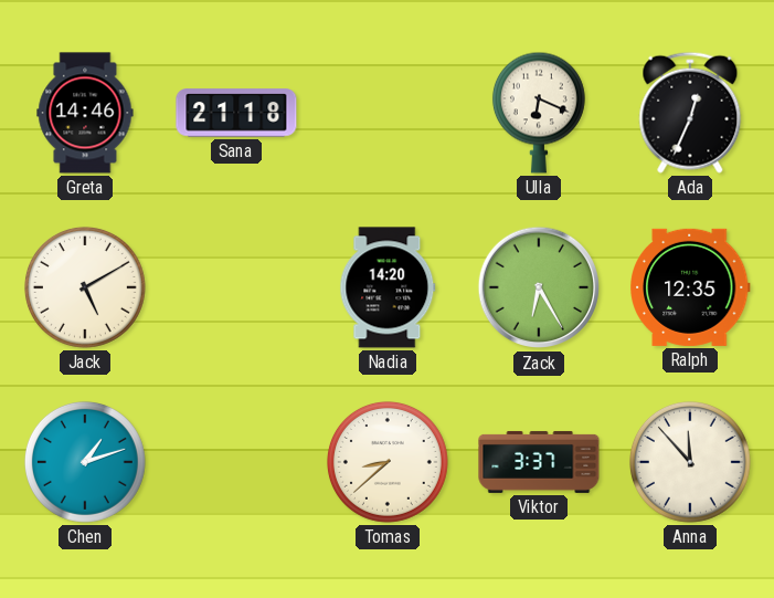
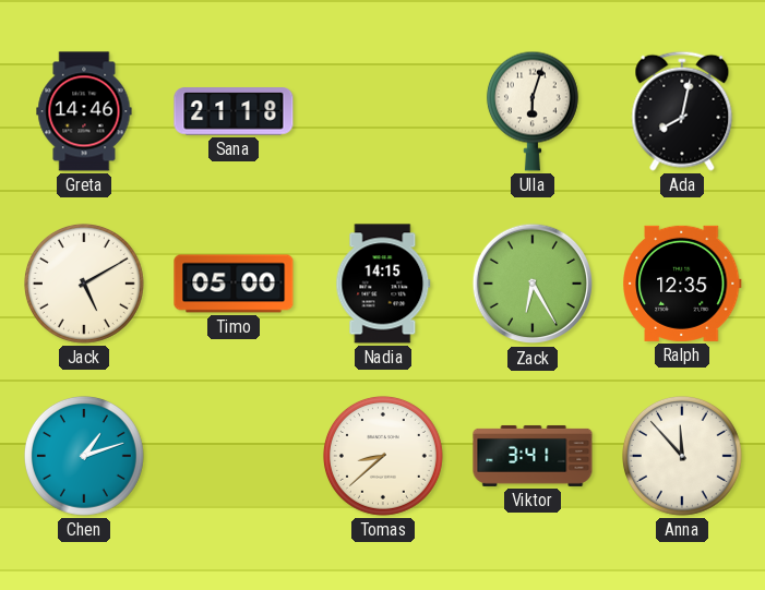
Ulla: 6:19 -> 6:03
Ada: 12:34 -> 8:02
Timo: none -> 05:00
Nadia: 14:20 -> 14:15
Viktor: 3:37 -> 3:41
